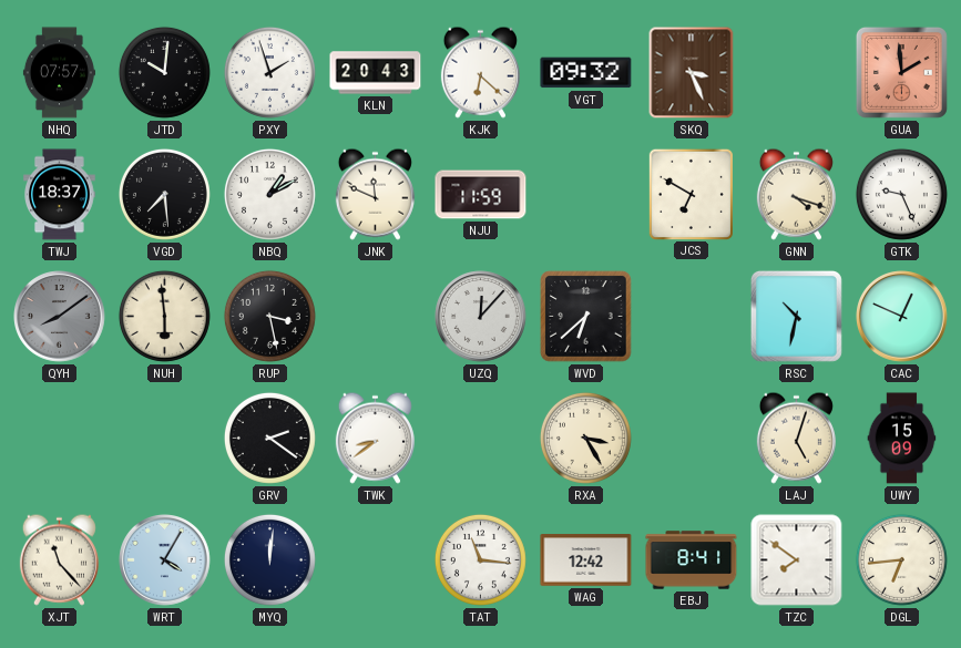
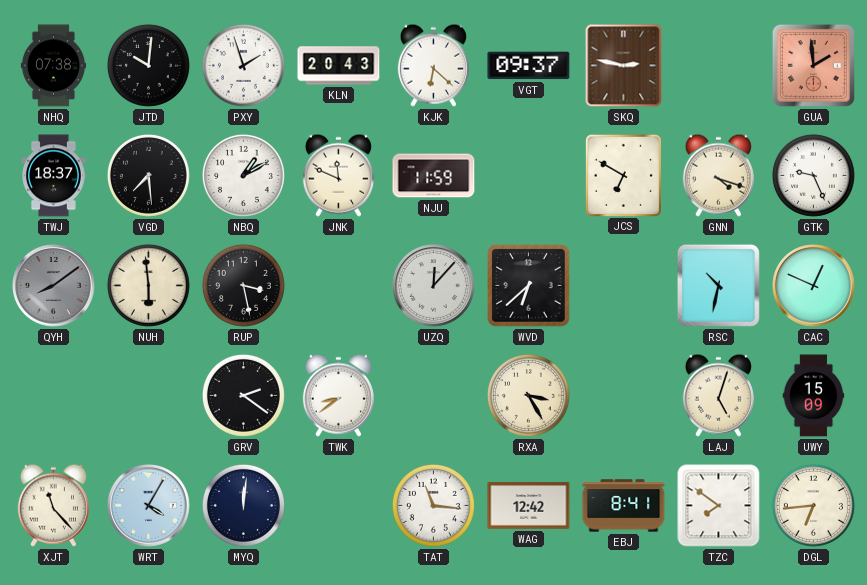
NHQ: 07:57 -> 07:38
VGT: 09:32 -> 09:37
SKQ: 3:26 -> 2:47
